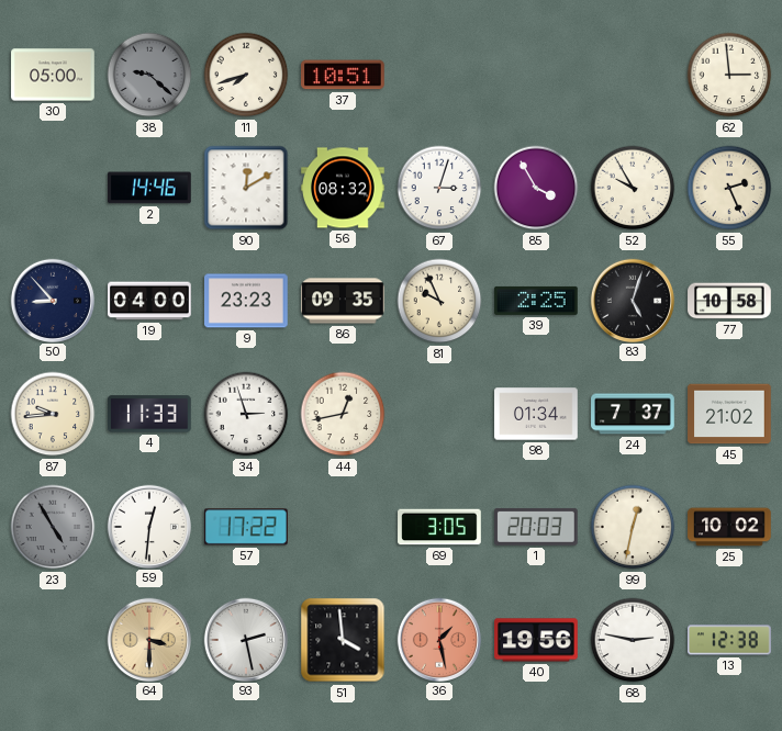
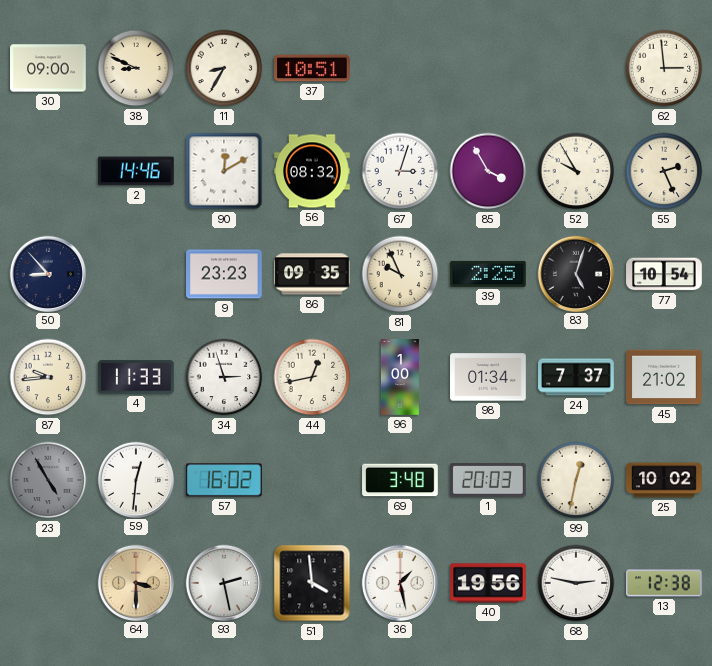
30: 05:00 -> 09:00
38: 9:22 -> 8:49
38 dial: grey -> cream
11: 7:42 -> 8:35
19: 04:00 -> none
77: 10:58 -> 10:54
96: none -> 1:00
57: 17:22 -> 16:02
69: 3:05 -> 3:48
36 dial: salmon -> white
